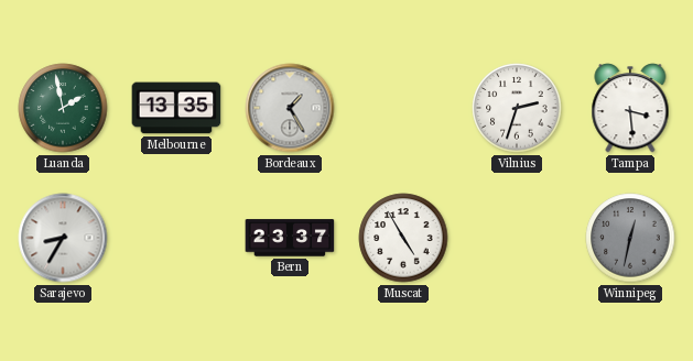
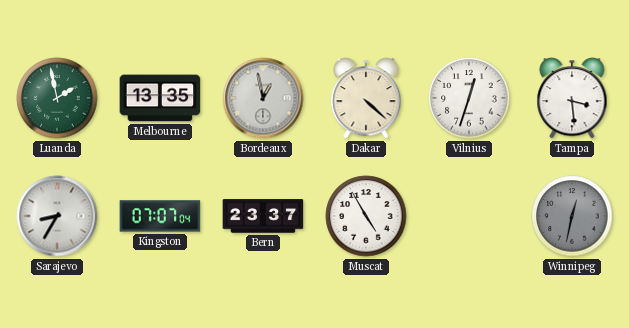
Bordeaux: 1:25 -> 12:58
Dakar: none -> 4:22
Vilnius: 2:33 -> 12:33
Kingston: none -> 07:07
